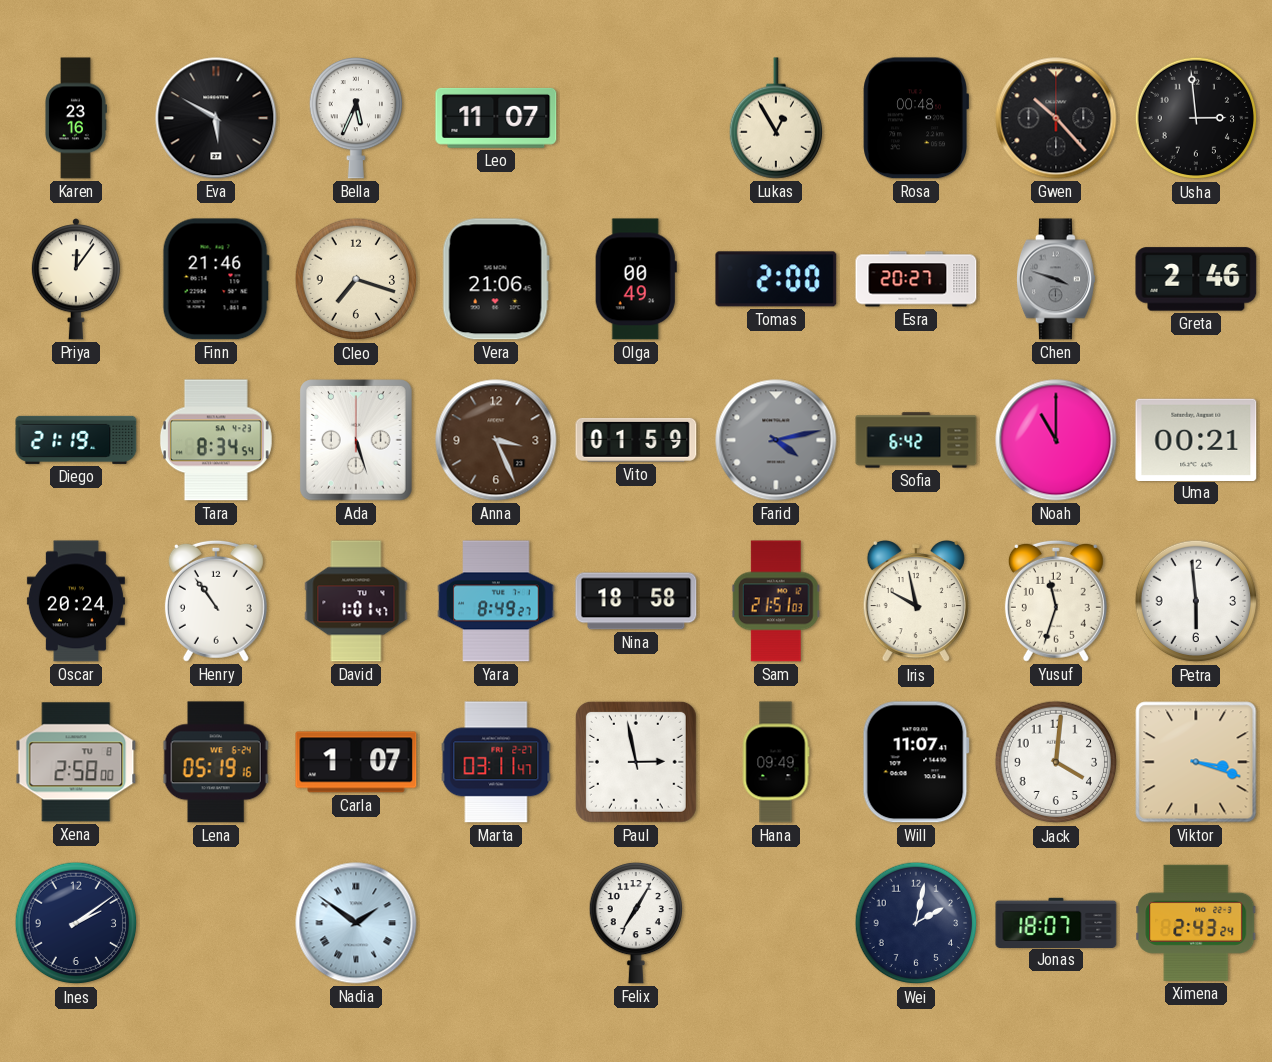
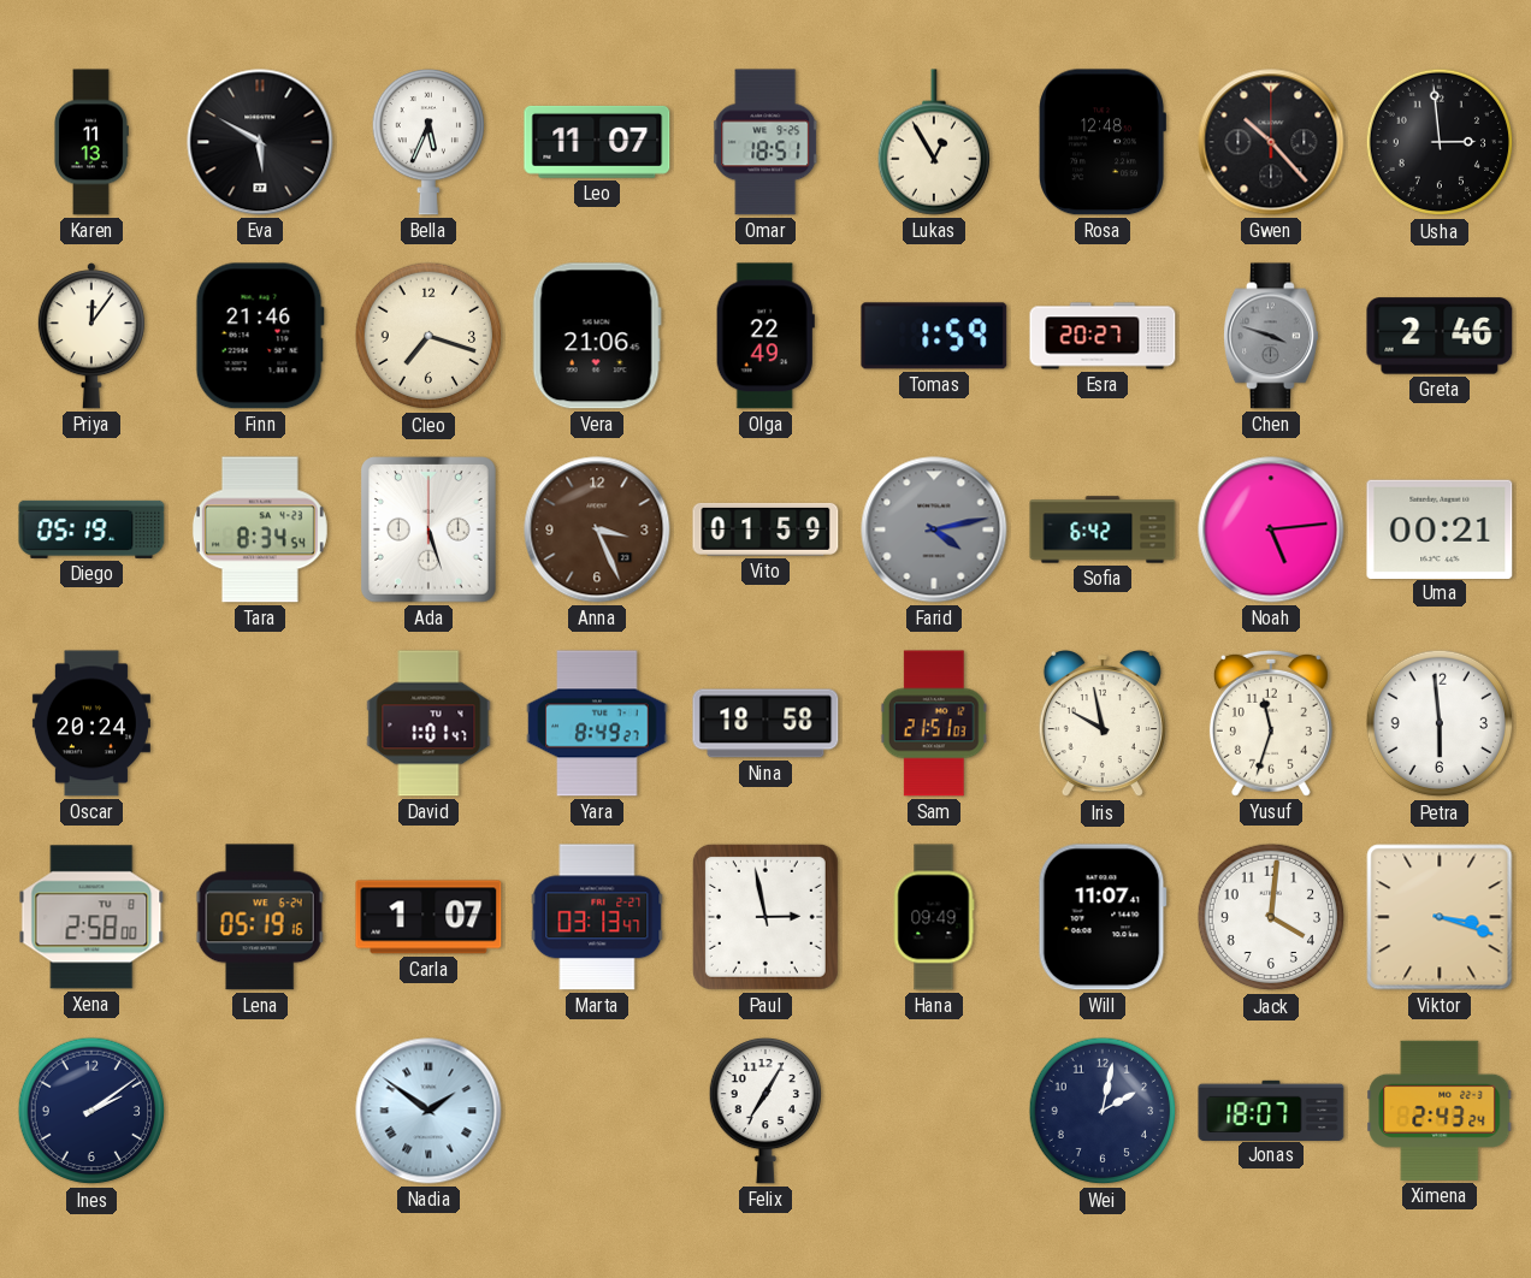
Karen: 23:16 -> 11:13
Omar: none -> 18:51
Rosa: 00:48 -> 12:48
Olga: 00:49 -> 22:49
Tomas: 2:00 -> 1:59
Diego: 21:19 -> 05:19
Noah: 11:00 -> 5:14
Henry: 10:54 -> none
Marta: 03:11 -> 03:13
